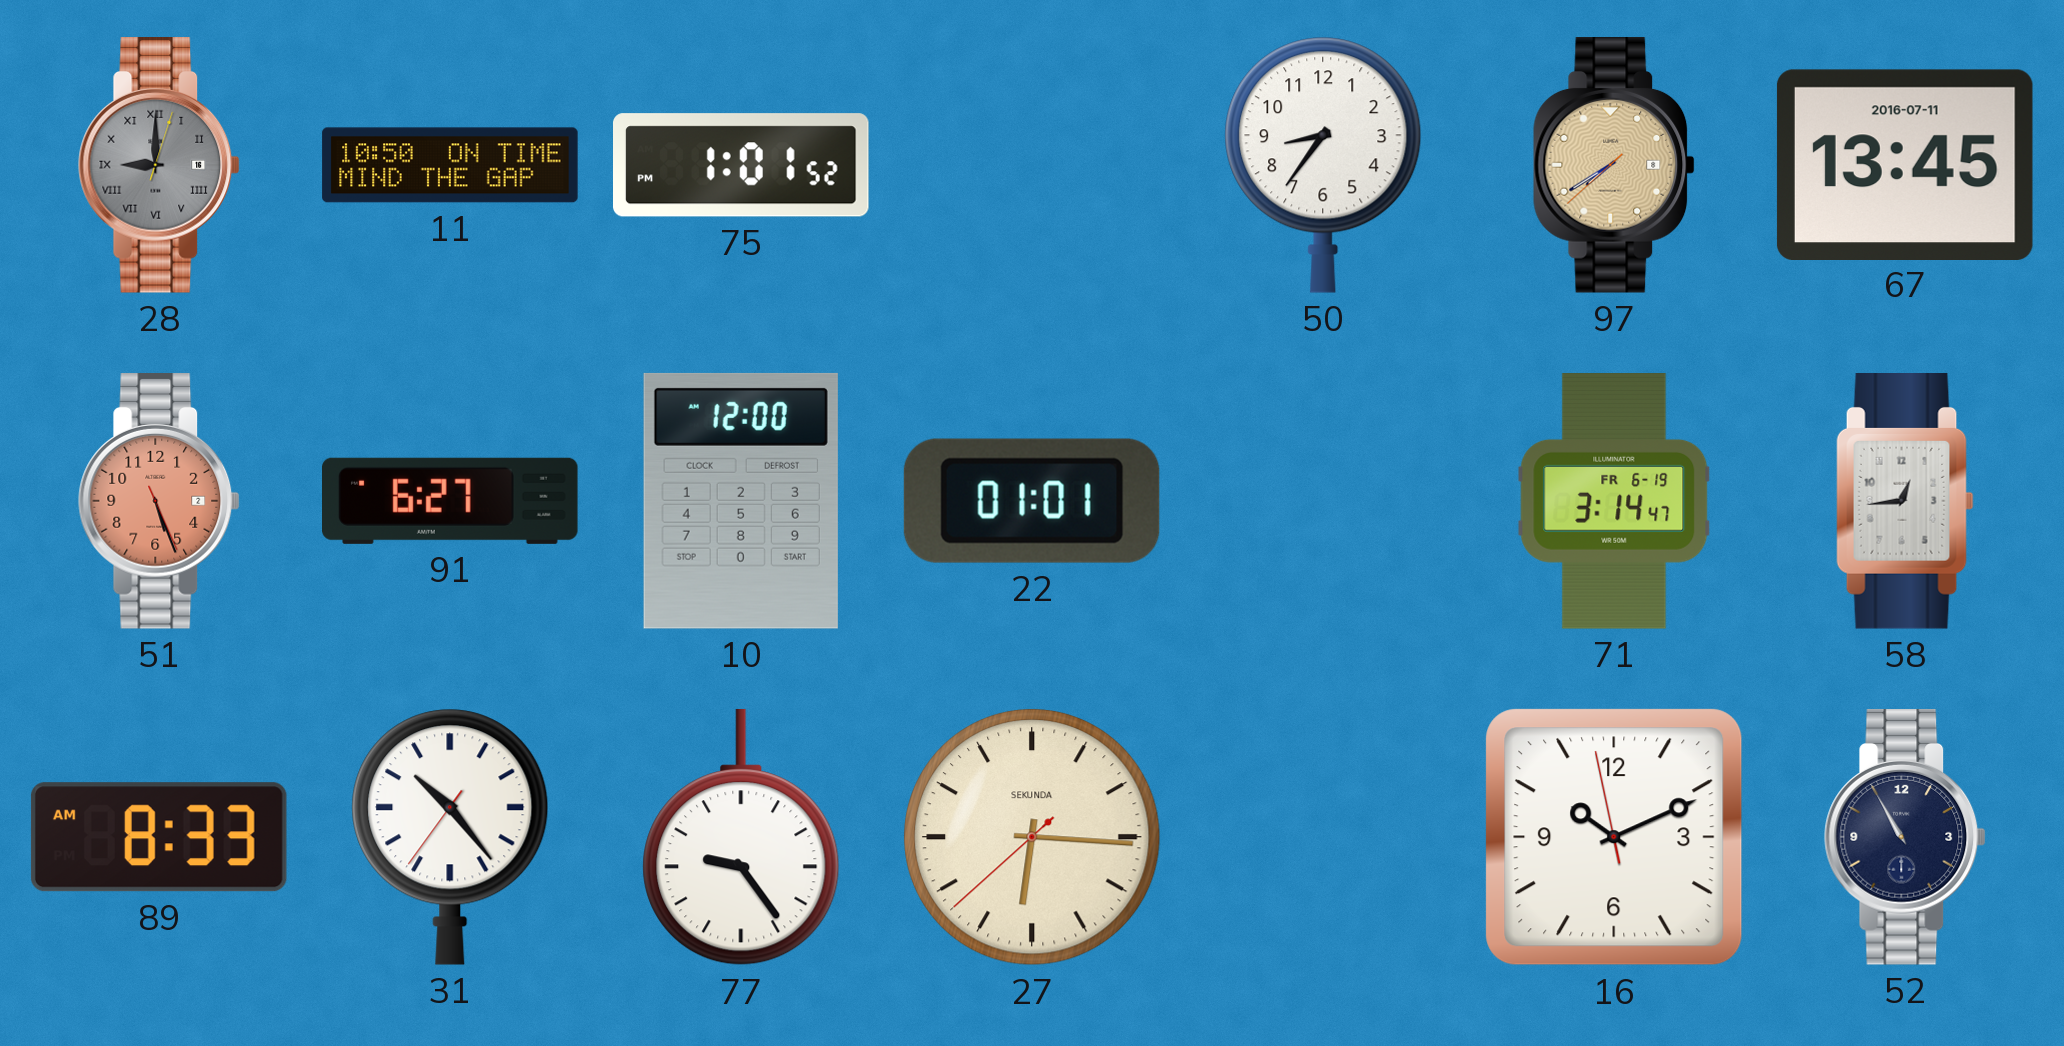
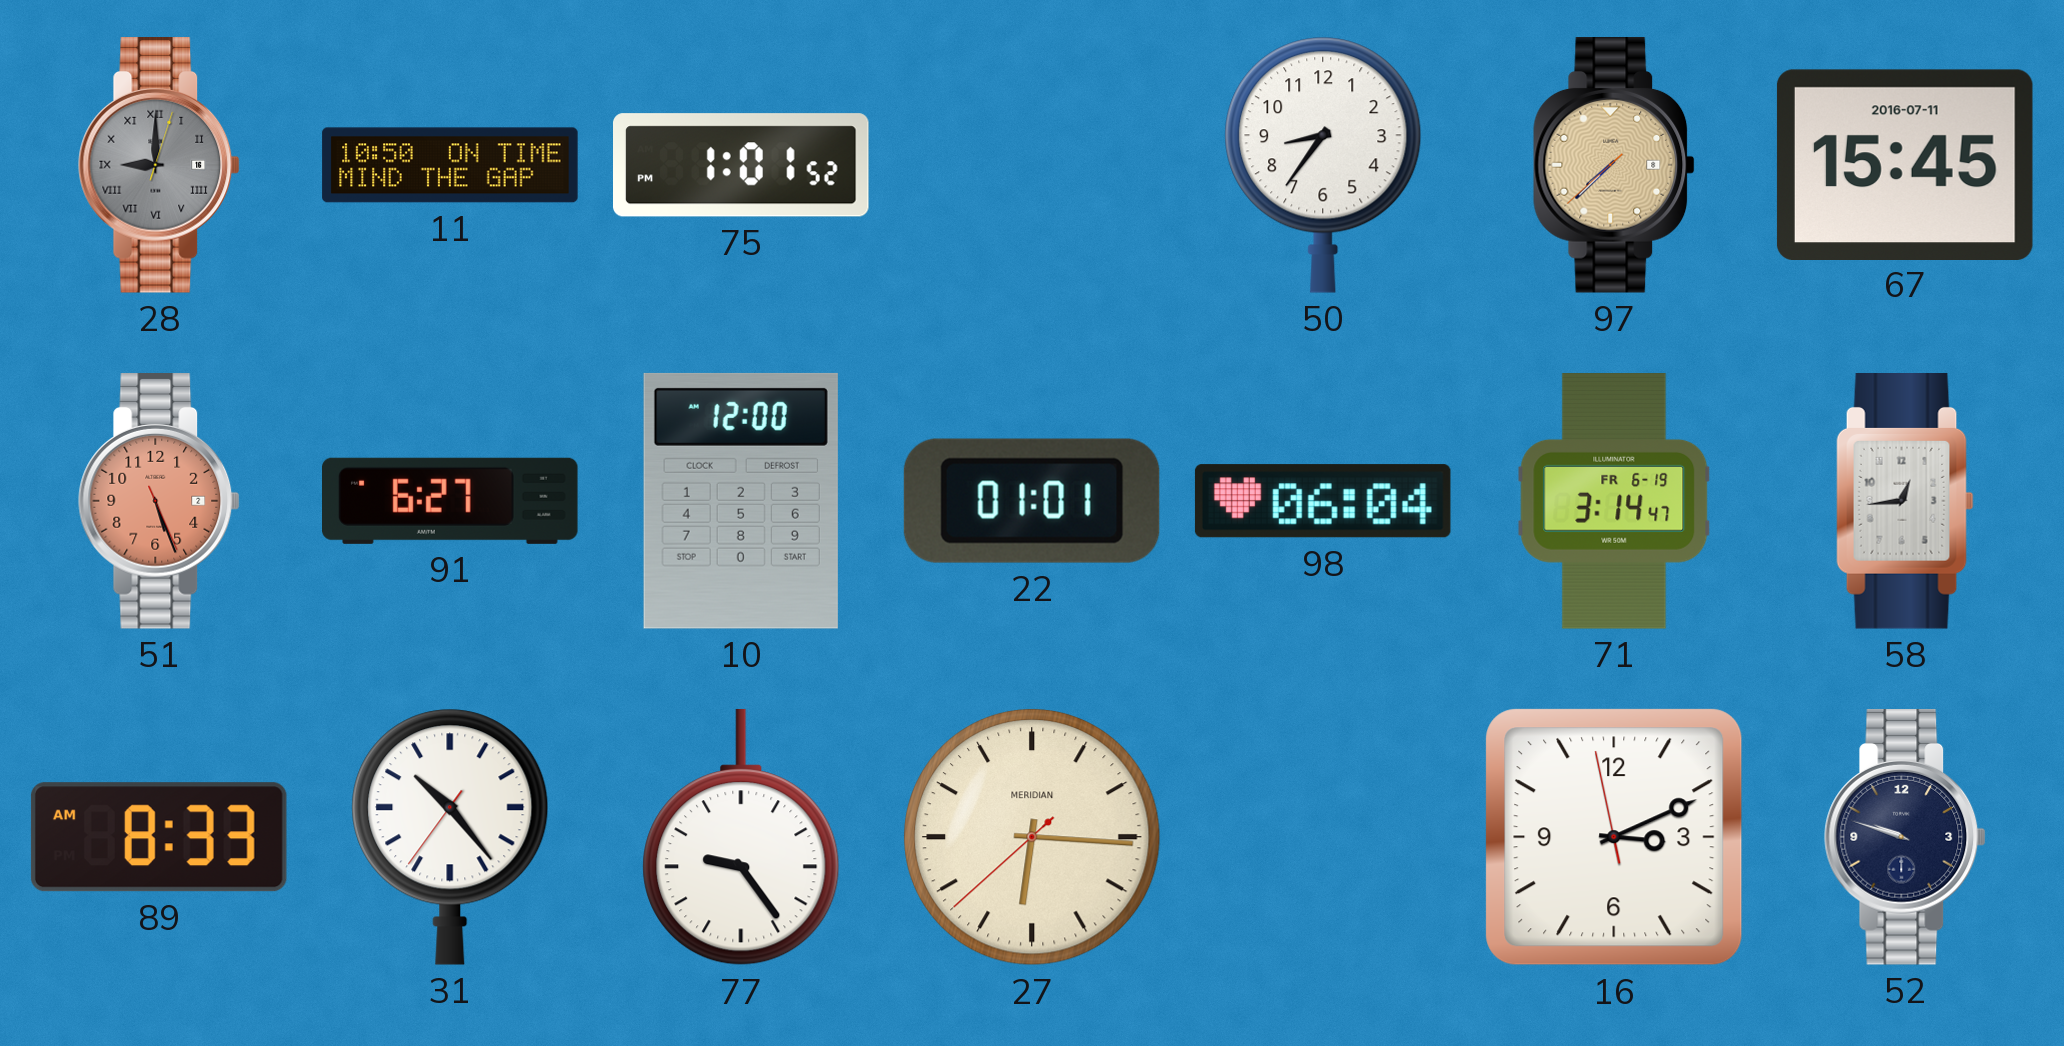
97: 7:39 -> 7:37
67: 13:45 -> 15:45
98: none -> 06:04
27 brand: SEKUNDA -> MERIDIAN
16: 10:10 -> 3:10
52: 10:55 -> 9:48
